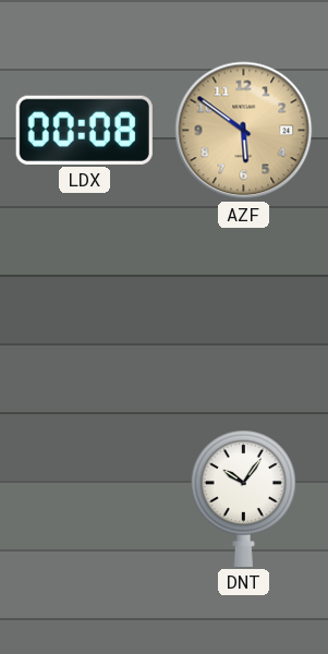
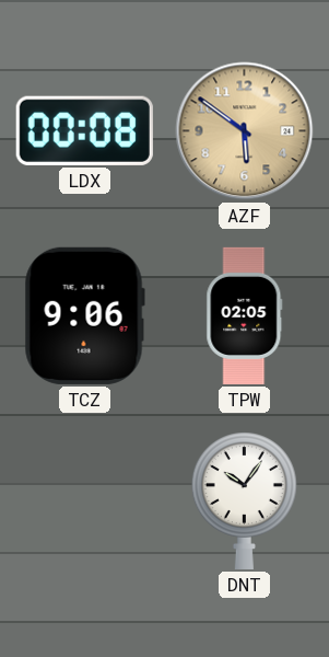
TCZ: none -> 9:06
TPW: none -> 02:05
